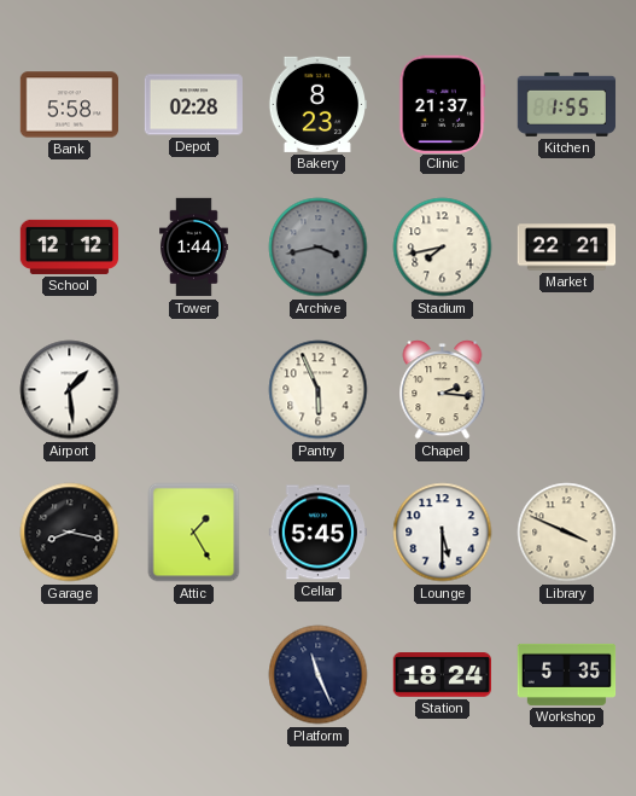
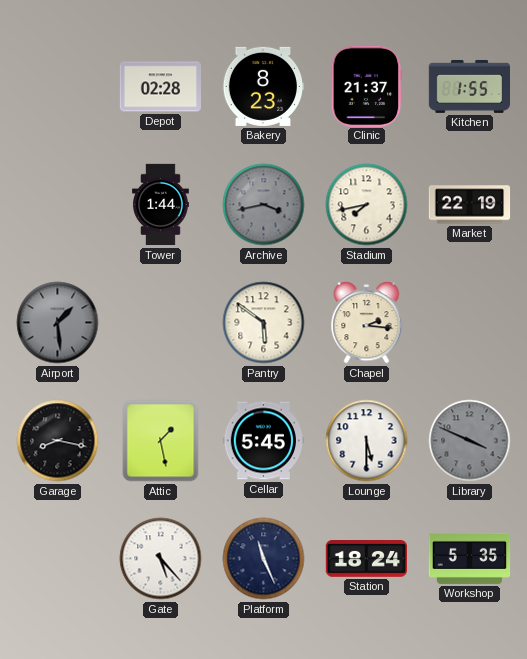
Bank: 5:58 -> none
School: 12:12 -> none
Market: 22:21 -> 22:19
Airport dial: white -> grey
Pantry: 5:56 -> 5:51
Attic: 1:25 -> 1:28
Library dial: cream -> grey
Gate: none -> 5:23
